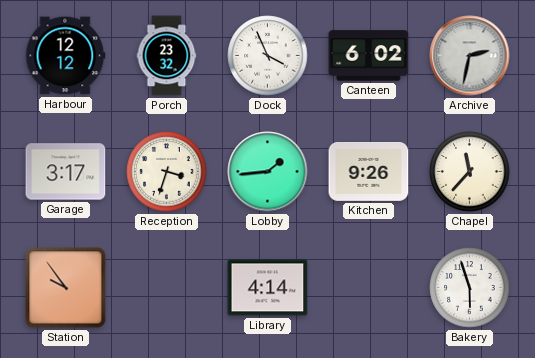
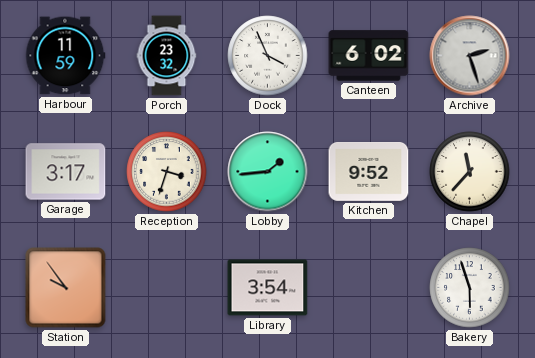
Harbour: 12:12 -> 11:59
Archive: 2:32 -> 2:27
Kitchen: 9:26 -> 9:52
Library: 4:14 -> 3:54
